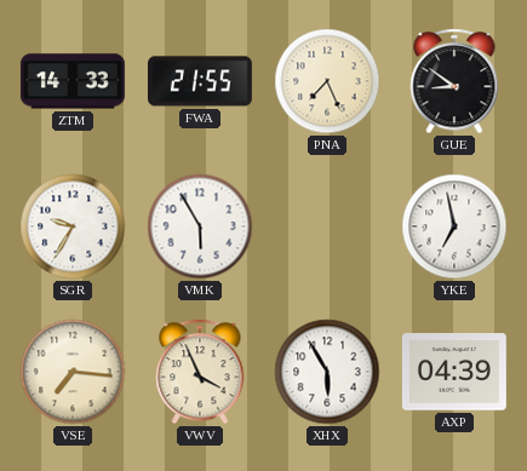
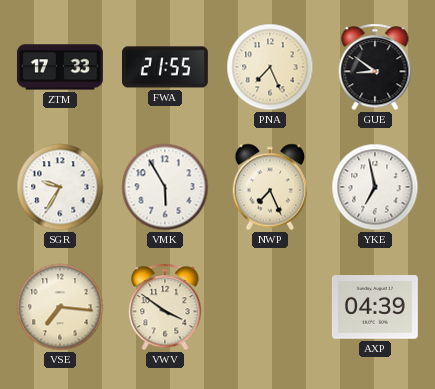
ZTM: 14:33 -> 17:33
NWP: none -> 7:26
VWV: 3:56 -> 3:51
XHX: 5:55 -> none
